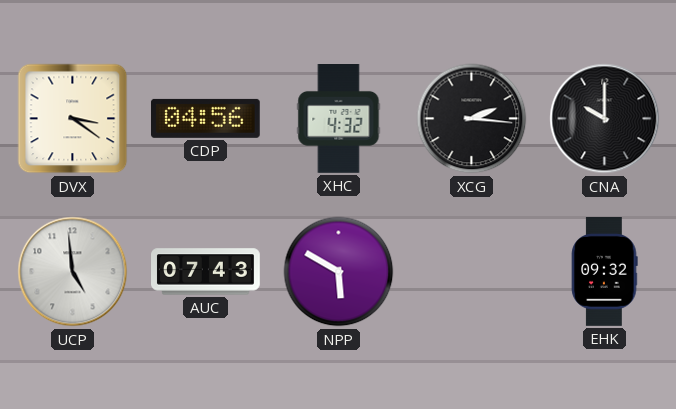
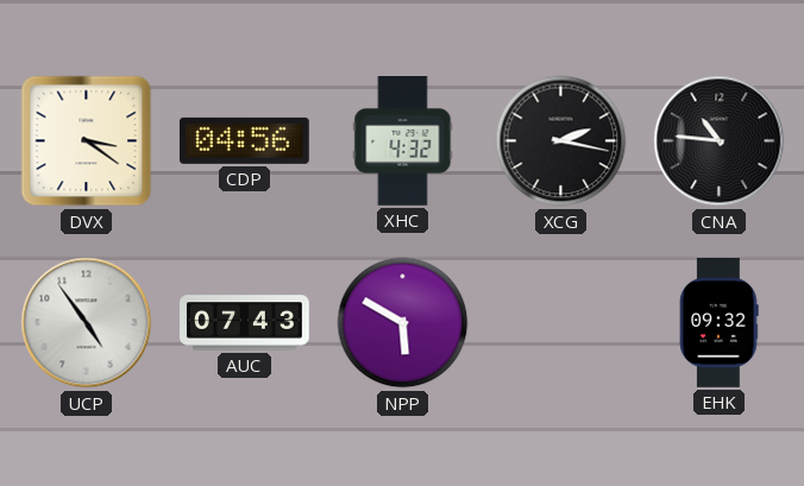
XCG: 2:16 -> 2:17
CNA: 10:00 -> 10:46
UCP: 4:59 -> 4:54
